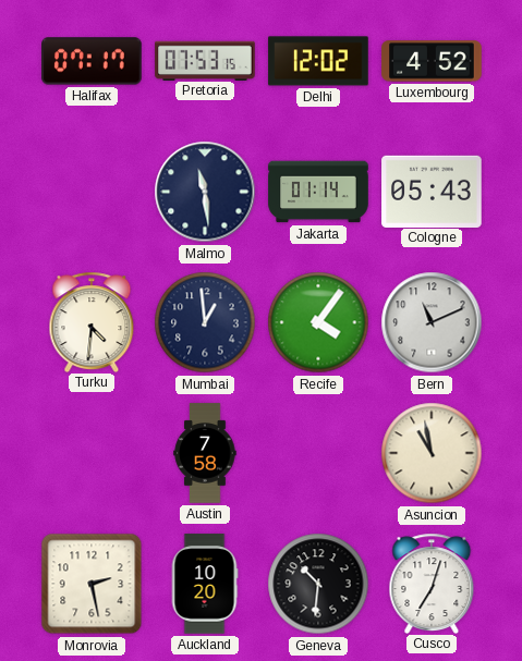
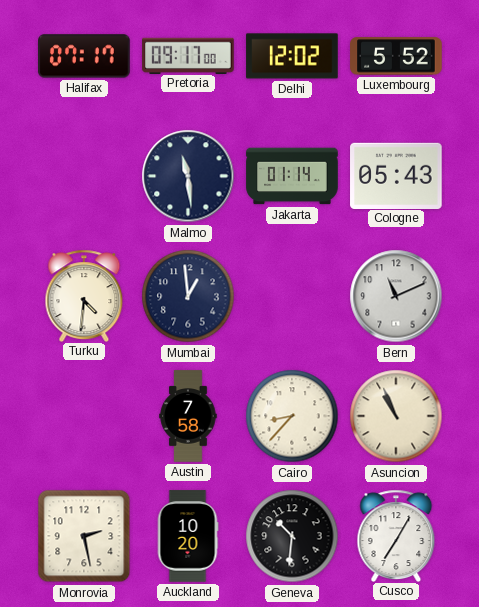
Pretoria: 07:53 -> 09:17
Luxembourg: 4:52 -> 5:52
Recife: 4:06 -> none
Cairo: none -> 8:37
Asuncion: 10:58 -> 10:56
Cusco: 7:03 -> 7:05
